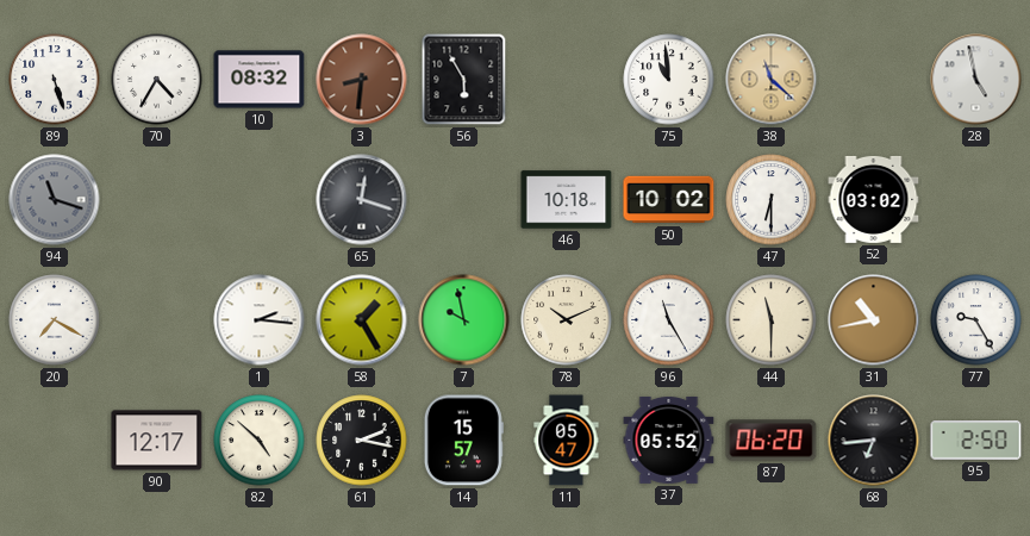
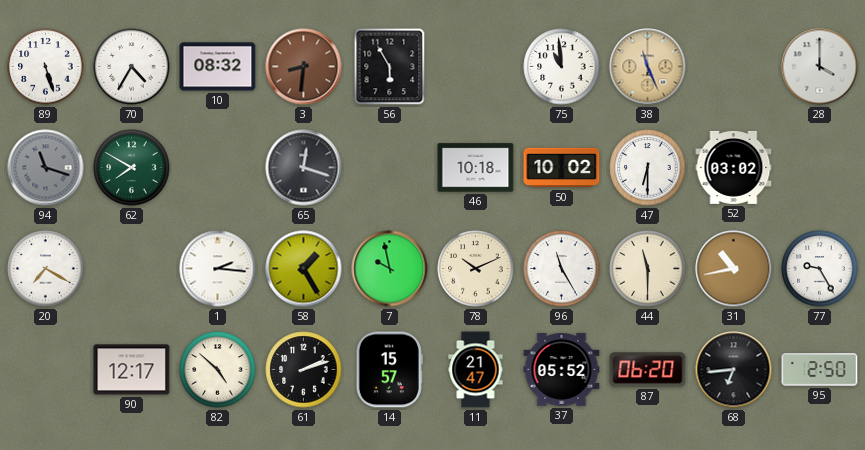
38: 11:22 -> 11:26
28: 4:58 -> 4:00
62: none -> 7:50
61: 2:17 -> 2:12
11: 05:47 -> 21:47
